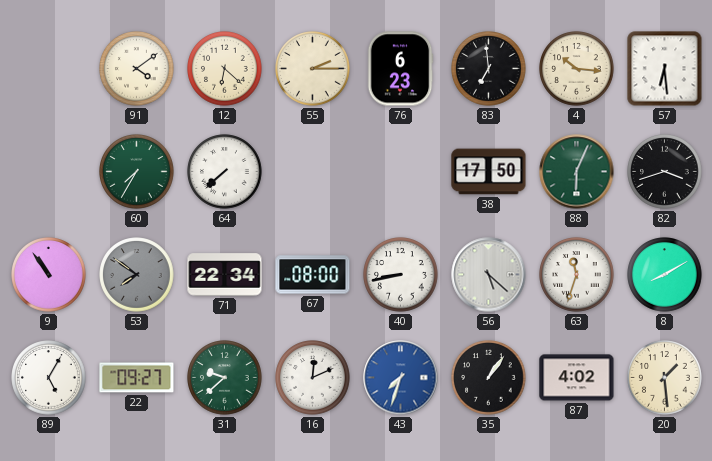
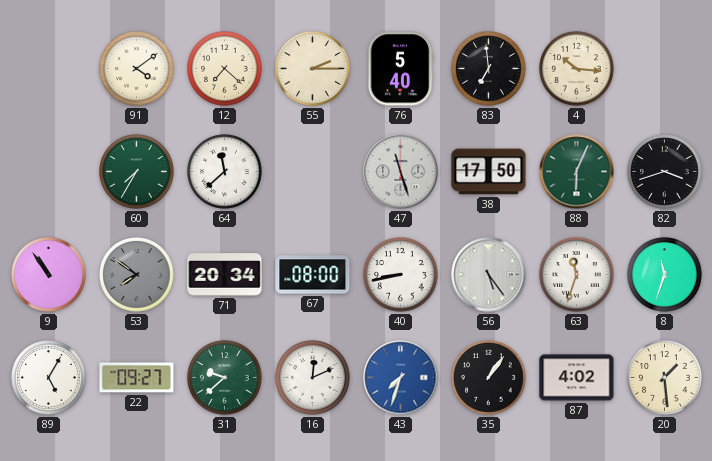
12: 6:22 -> 7:22
76: 6:23 -> 5:40
57: 6:29 -> none
64: 7:38 -> 11:38
47: none -> 11:27
71: 22:34 -> 20:34
56: 5:22 -> 5:24
8: 8:10 -> 11:33
